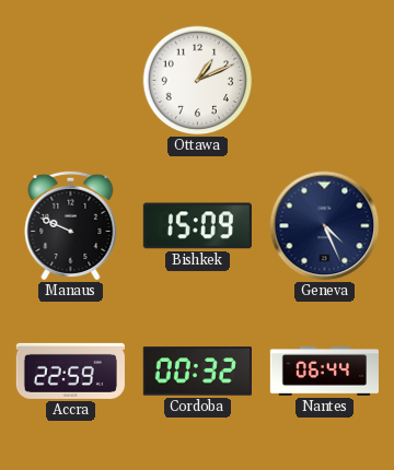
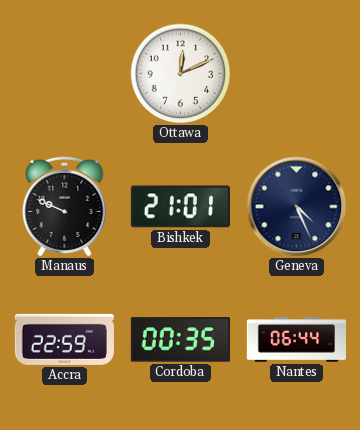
Ottawa: 1:11 -> 12:11
Bishkek: 15:09 -> 21:01
Cordoba: 00:32 -> 00:35
